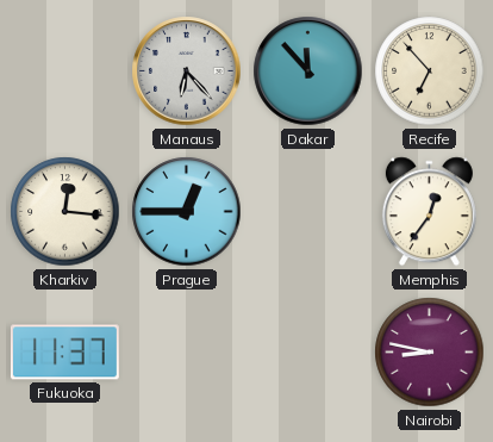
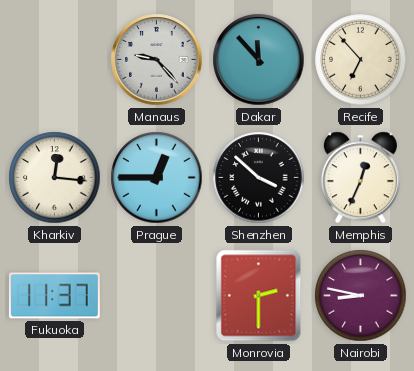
Manaus: 6:23 -> 9:23
Shenzhen: none -> 3:52
Memphis: 12:36 -> 12:34
Monrovia: none -> 2:30
